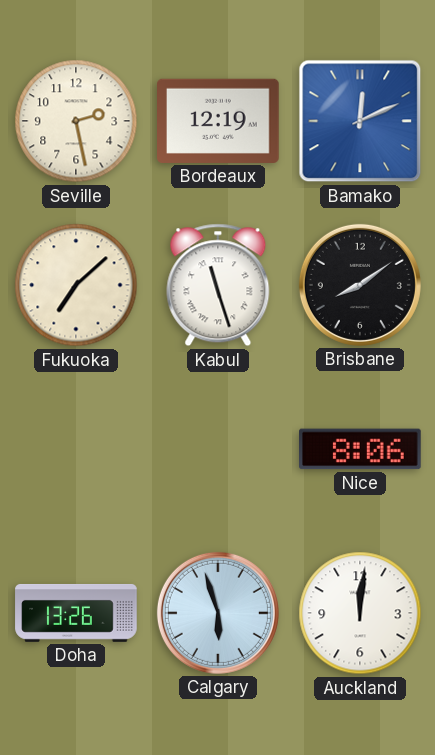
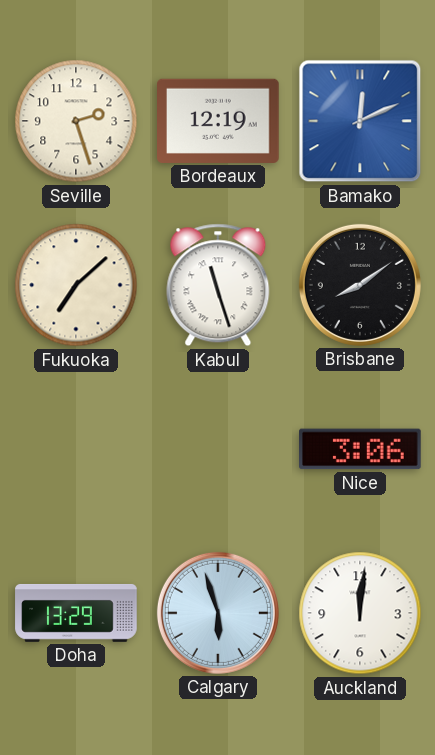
Seville: 2:28 -> 2:27
Nice: 8:06 -> 3:06
Doha: 13:26 -> 13:29
